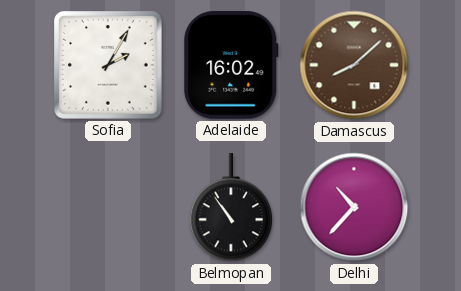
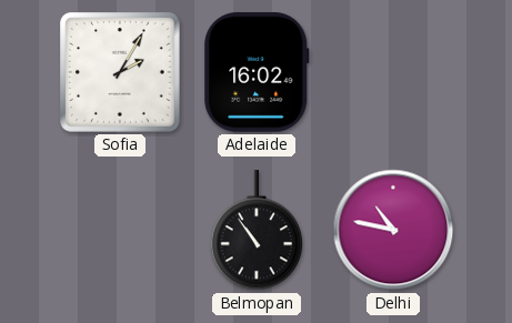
Damascus: 8:08 -> none
Delhi: 10:37 -> 10:47
